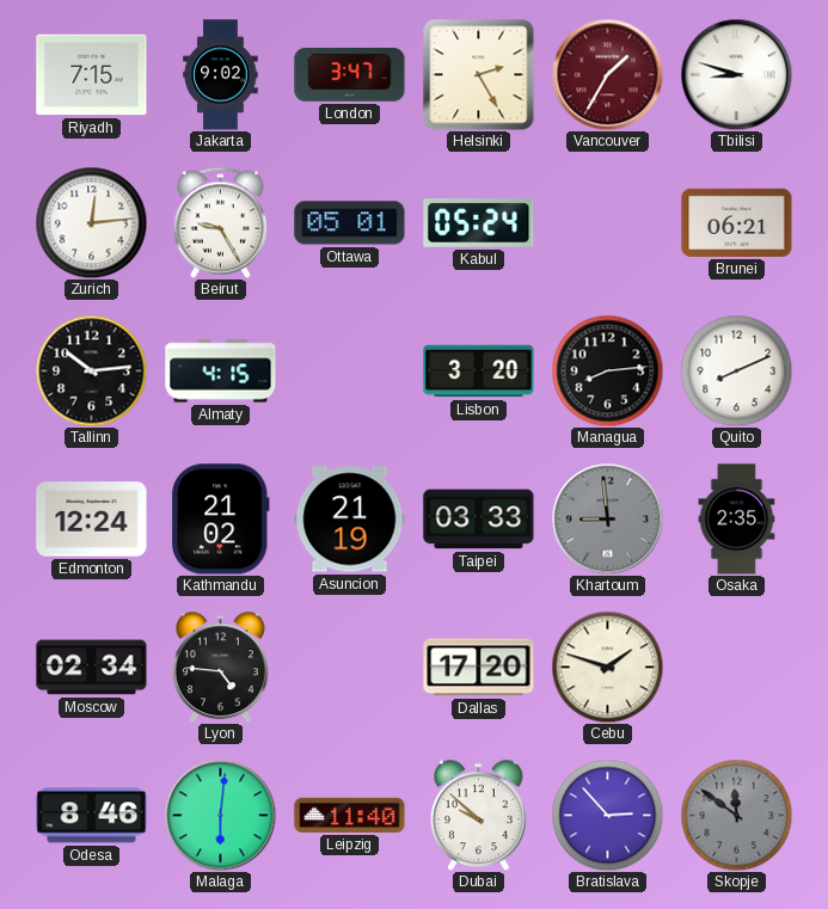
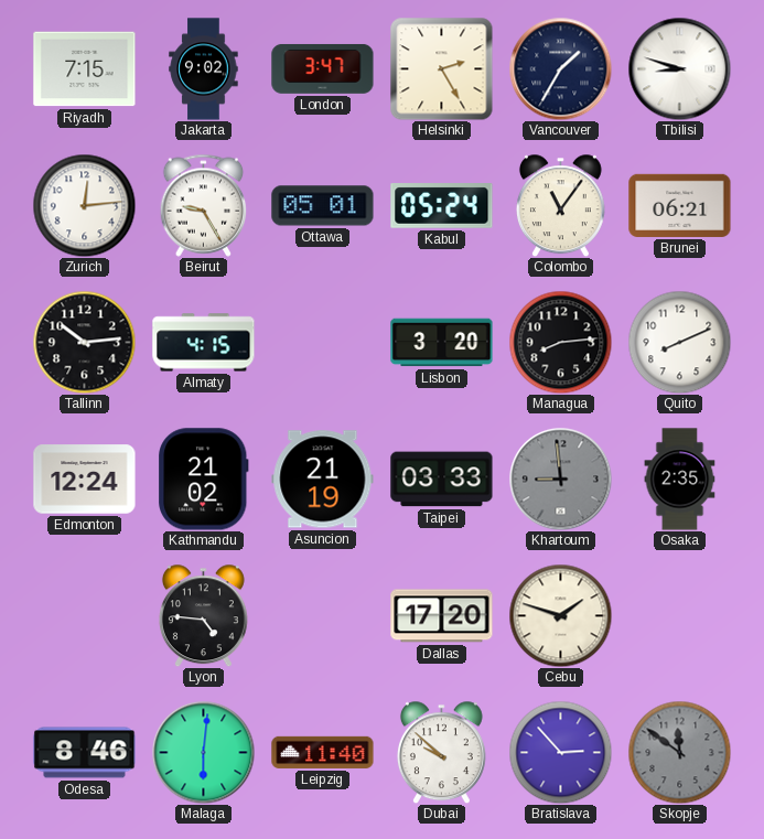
Vancouver dial: burgundy -> navy
Colombo: none -> 11:06
Moscow: 02:34 -> none
